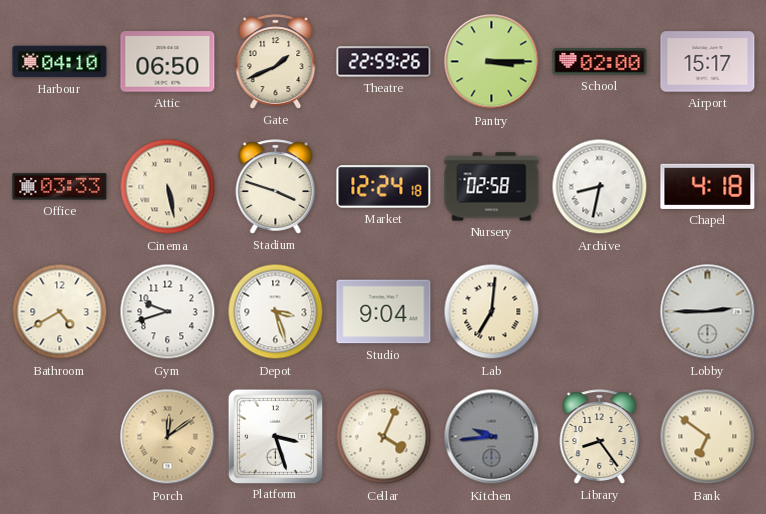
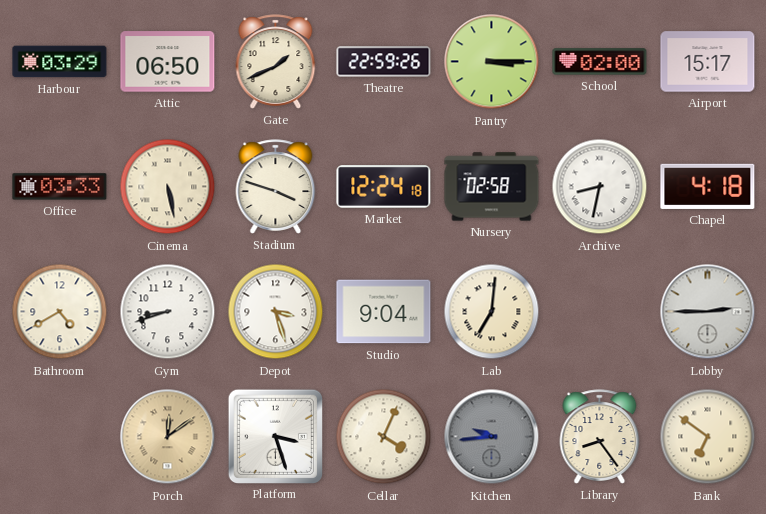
Harbour: 04:10 -> 03:29
Gym: 9:42 -> 8:42
